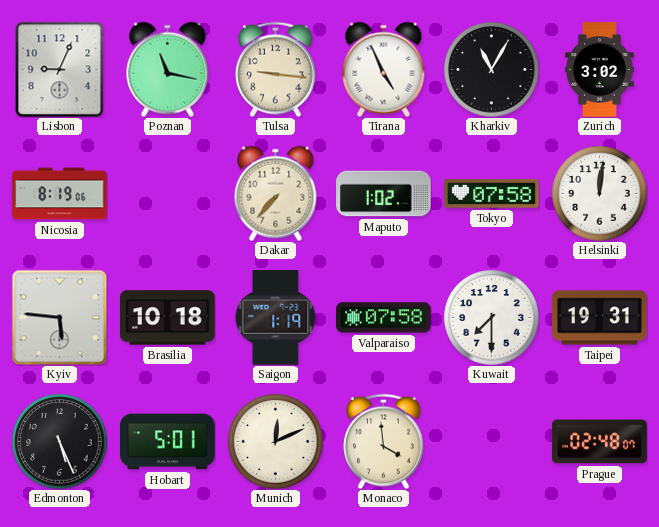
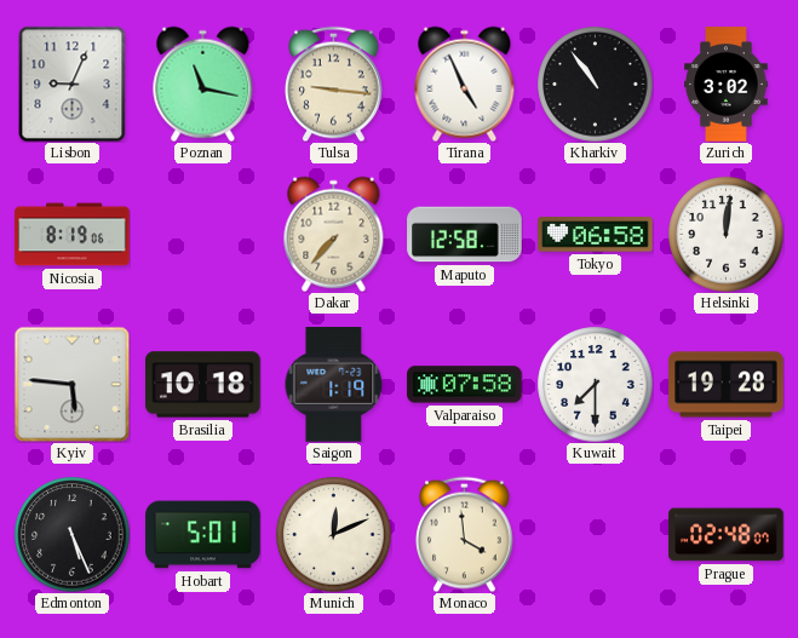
Kharkiv: 11:05 -> 10:54
Maputo: 1:02 -> 12:58
Tokyo: 07:58 -> 06:58
Taipei: 19:31 -> 19:28
